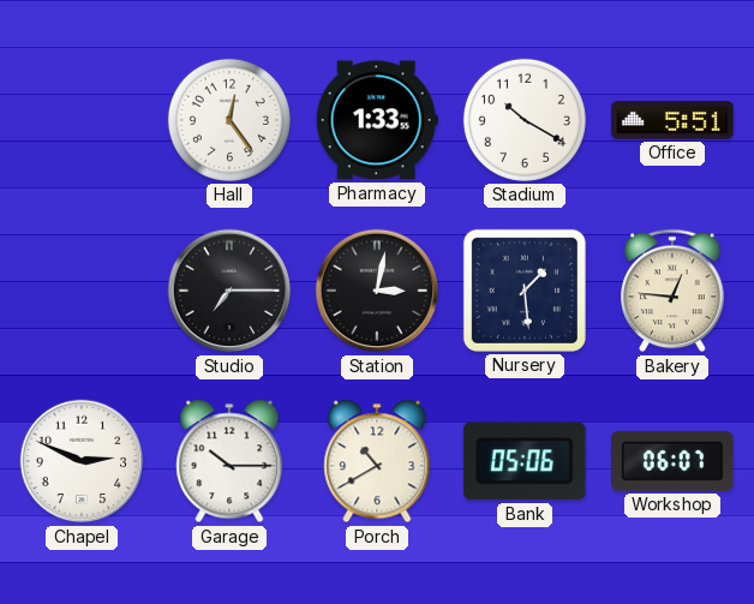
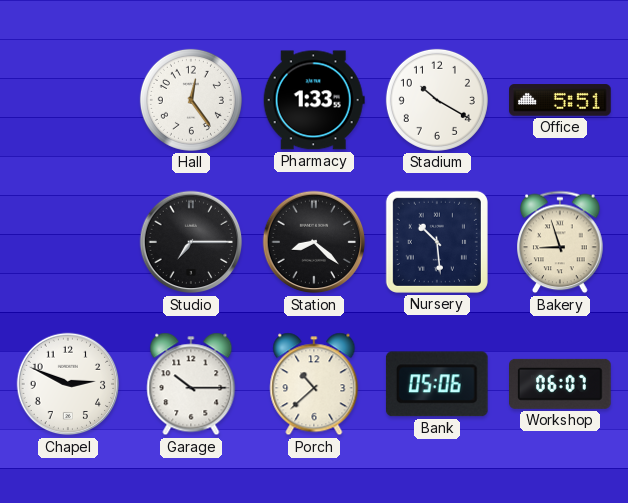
Station: 3:02 -> 8:22
Nursery: 1:29 -> 10:29
Bakery: 12:46 -> 8:57
Porch: 10:40 -> 10:38
